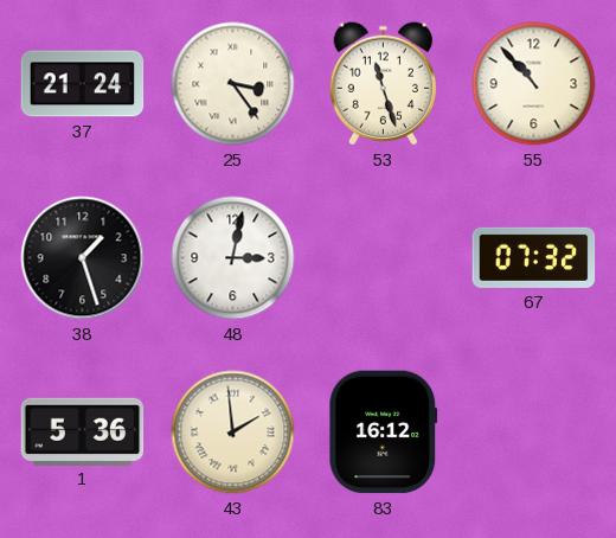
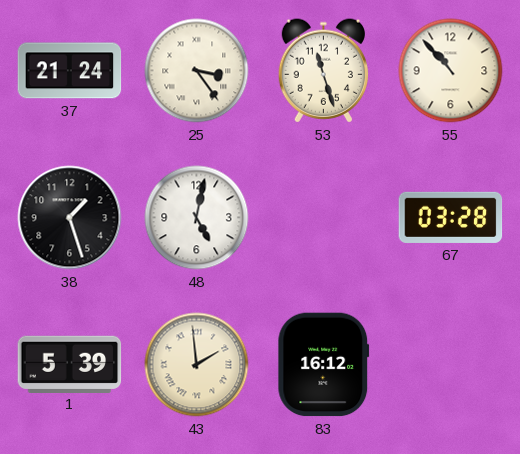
48: 3:02 -> 5:02
67: 07:32 -> 03:28
1: 5:36 -> 5:39
